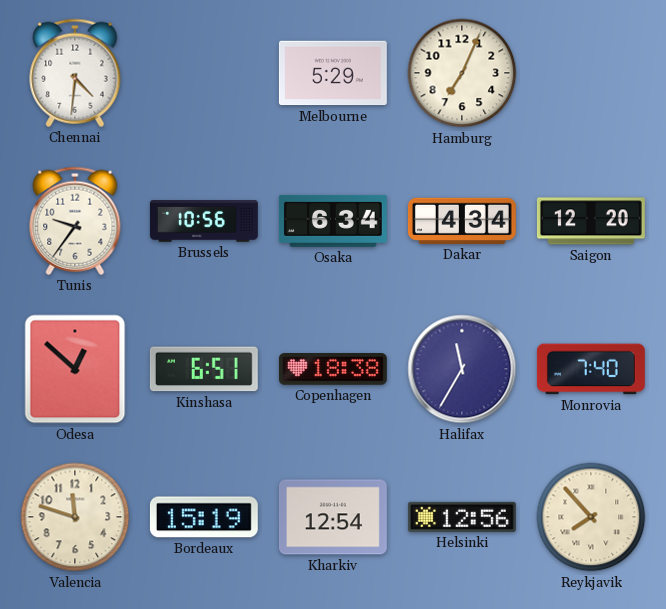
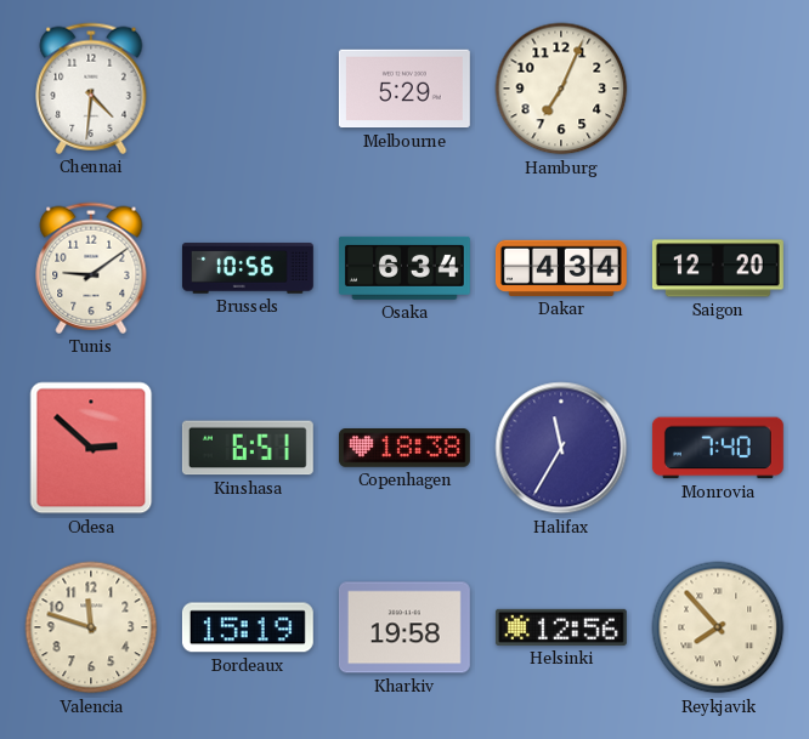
Tunis: 9:36 -> 9:09
Odesa: 12:52 -> 2:52
Kharkiv: 12:54 -> 19:58
